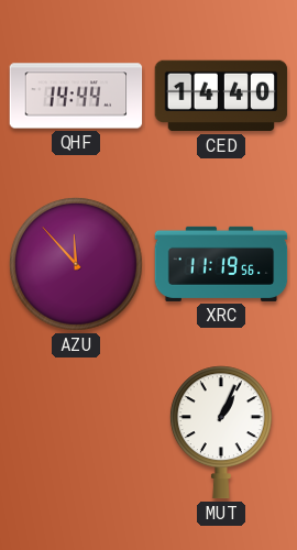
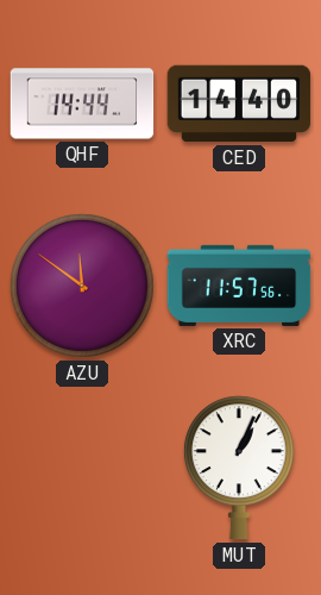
AZU: 11:53 -> 11:51
XRC: 11:19 -> 11:57
